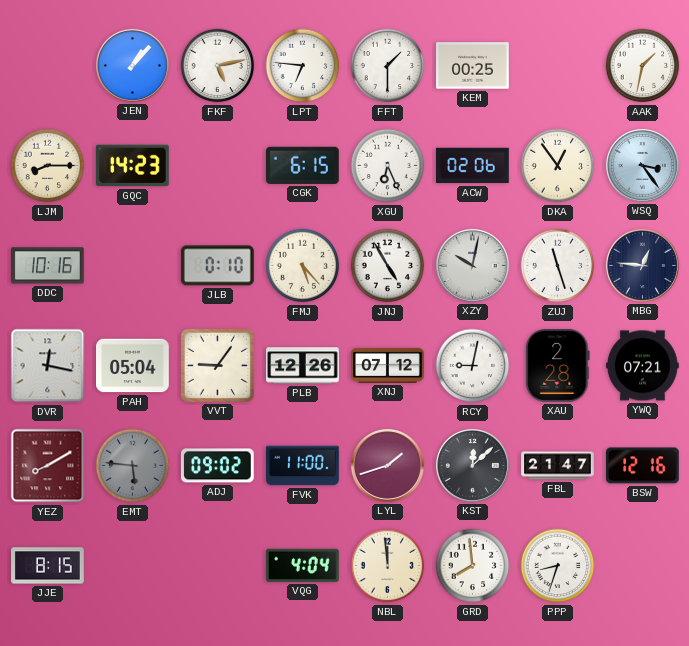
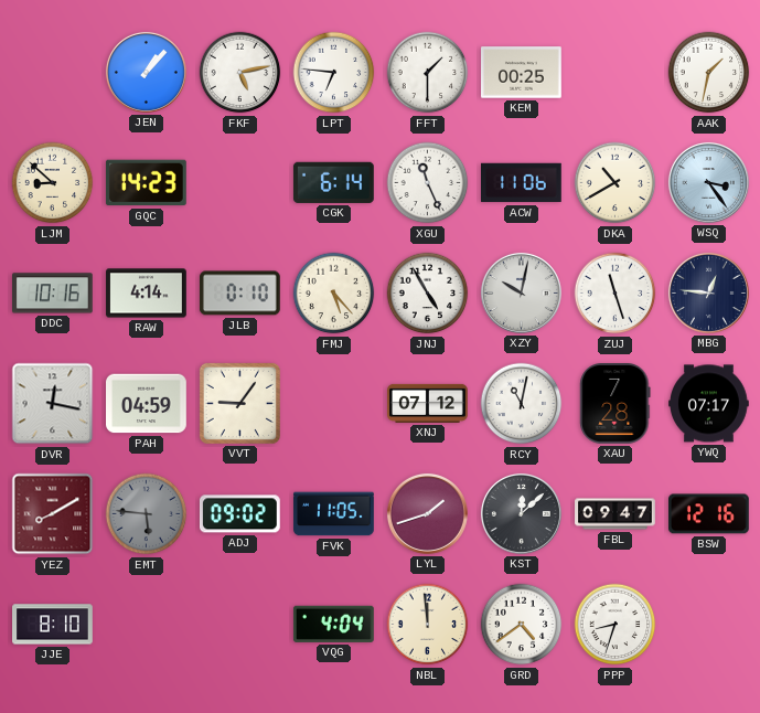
LJM: 8:15 -> 8:52
CGK: 6:15 -> 6:14
XGU: 6:26 -> 11:26
ACW: 02:06 -> 11:06
DKA: 12:54 -> 10:40
RAW: none -> 4:14
PAH: 05:04 -> 04:59
PLB: 12:26 -> none
RCY: 9:02 -> 11:02
XAU: 2:28 -> 7:28
YWQ: 07:21 -> 07:17
FVK: 11:00 -> 11:05
FBL: 21:47 -> 09:47
JJE: 8:15 -> 8:10
GRD: 7:59 -> 4:39
